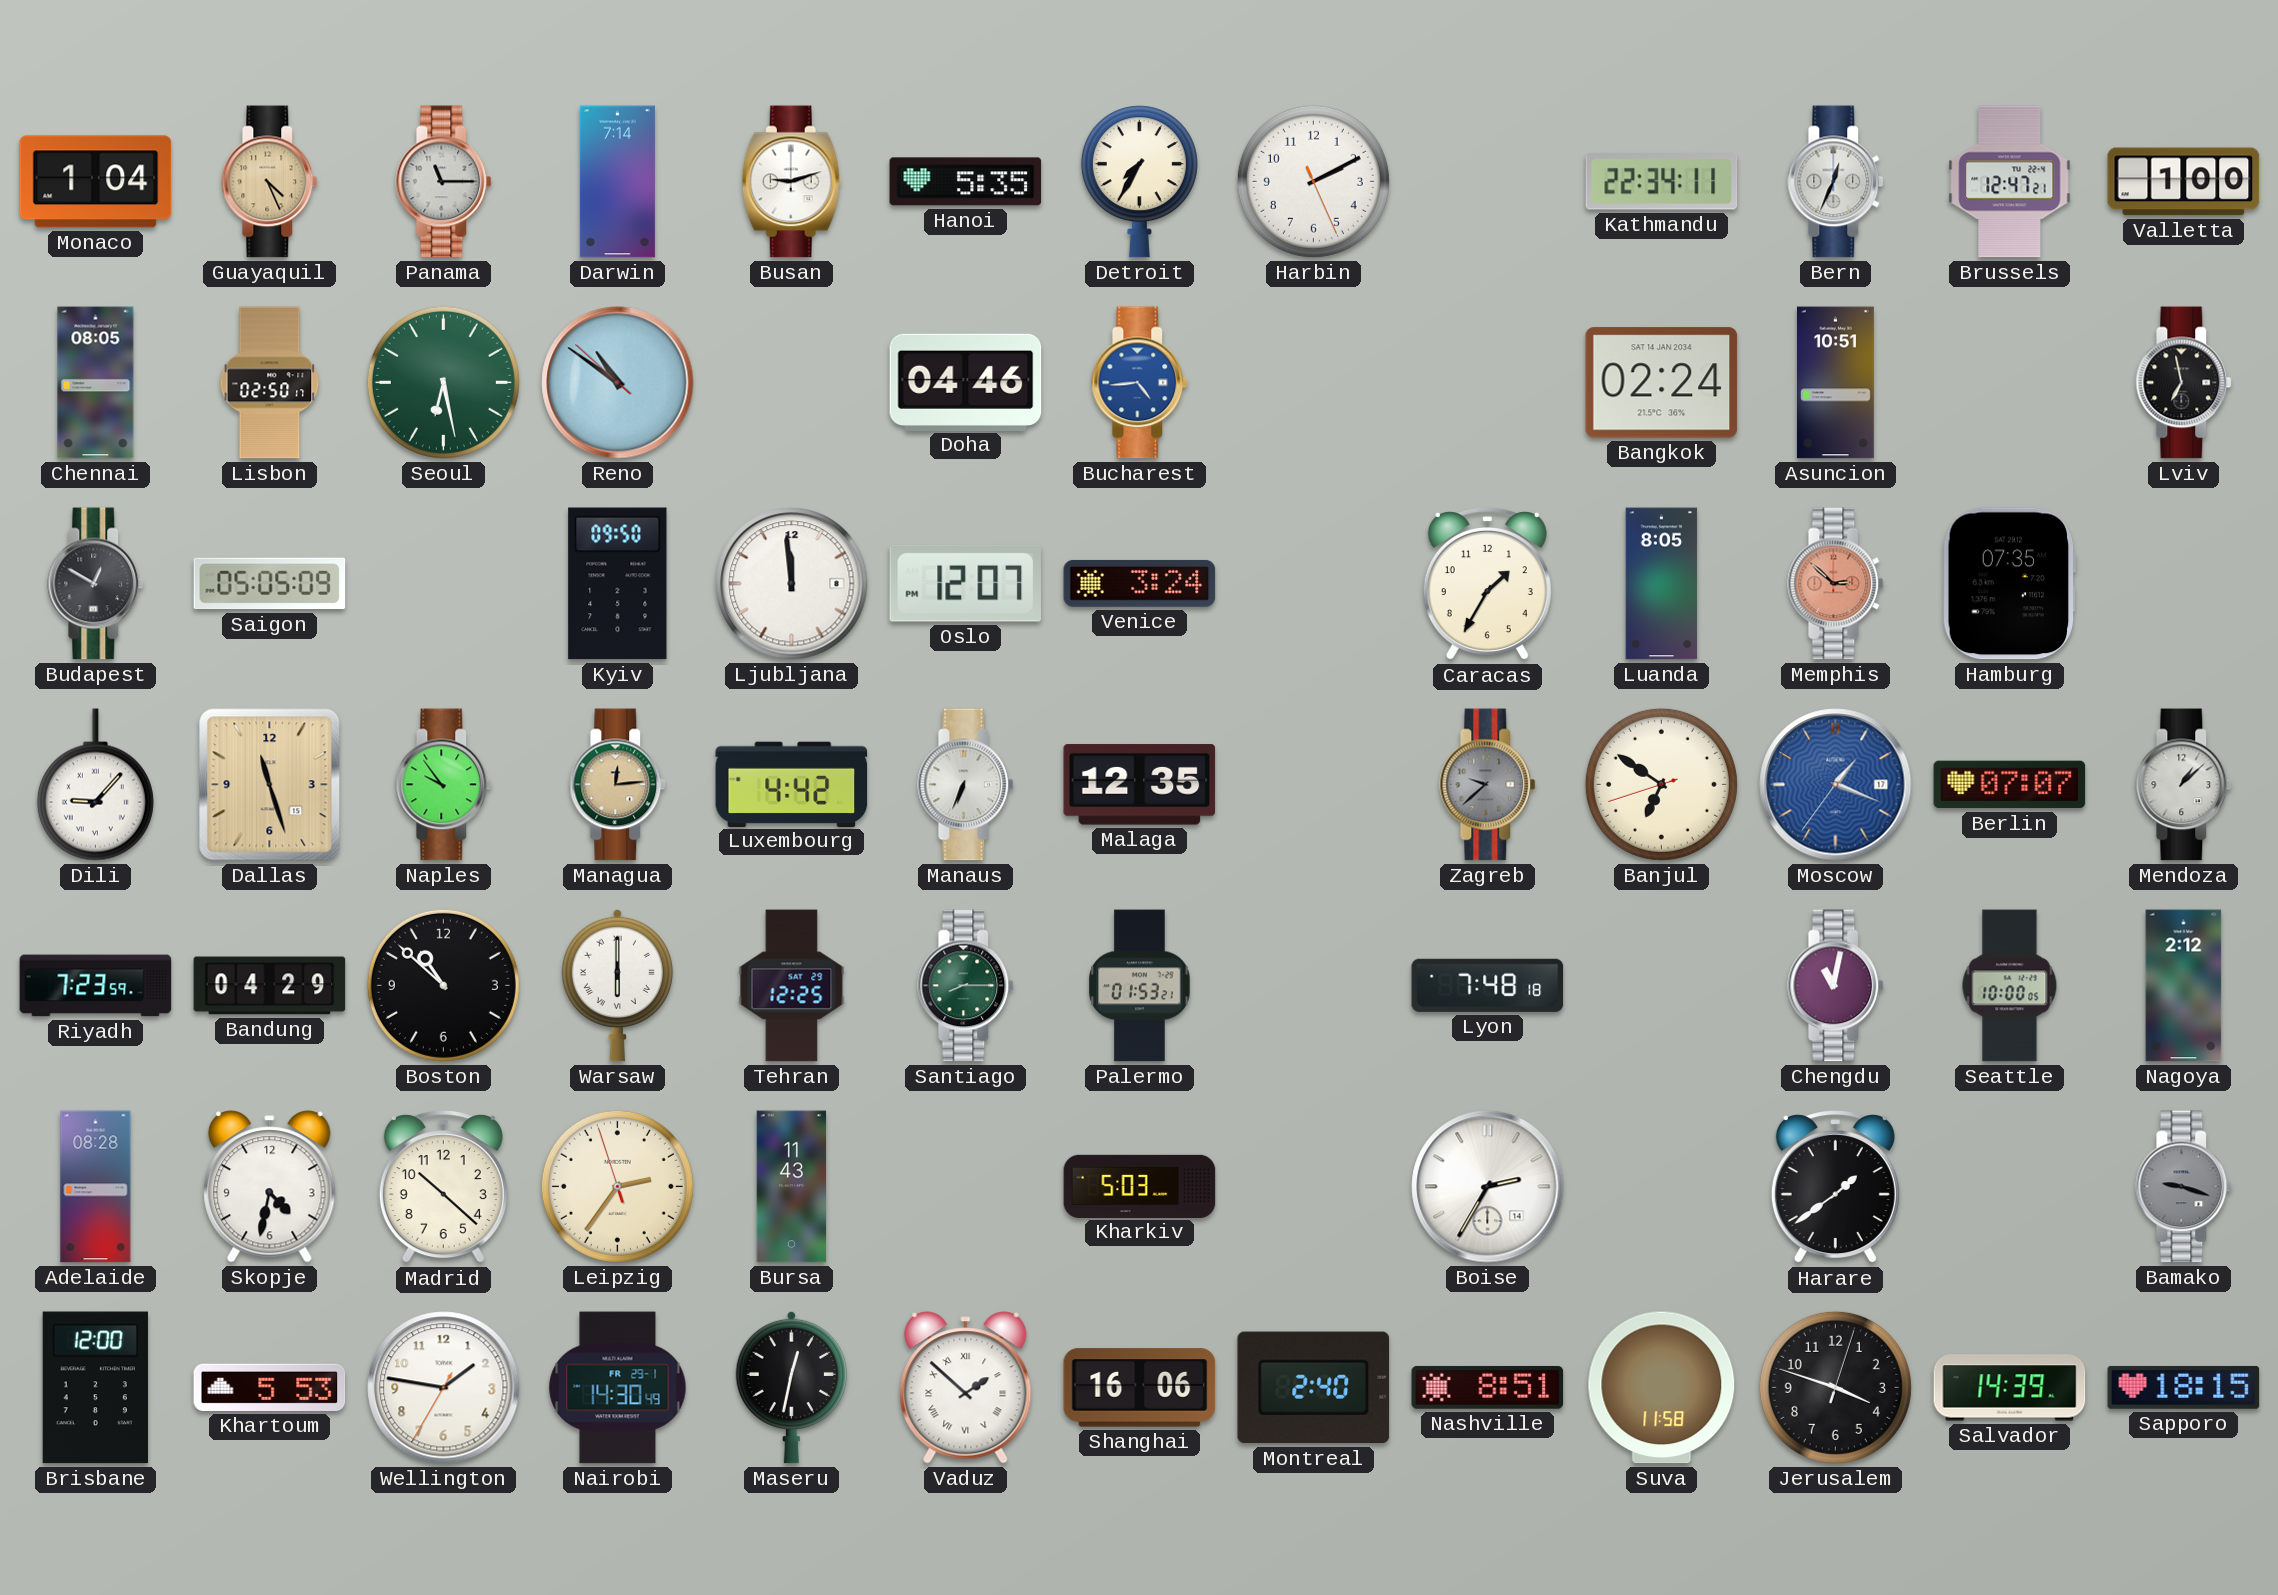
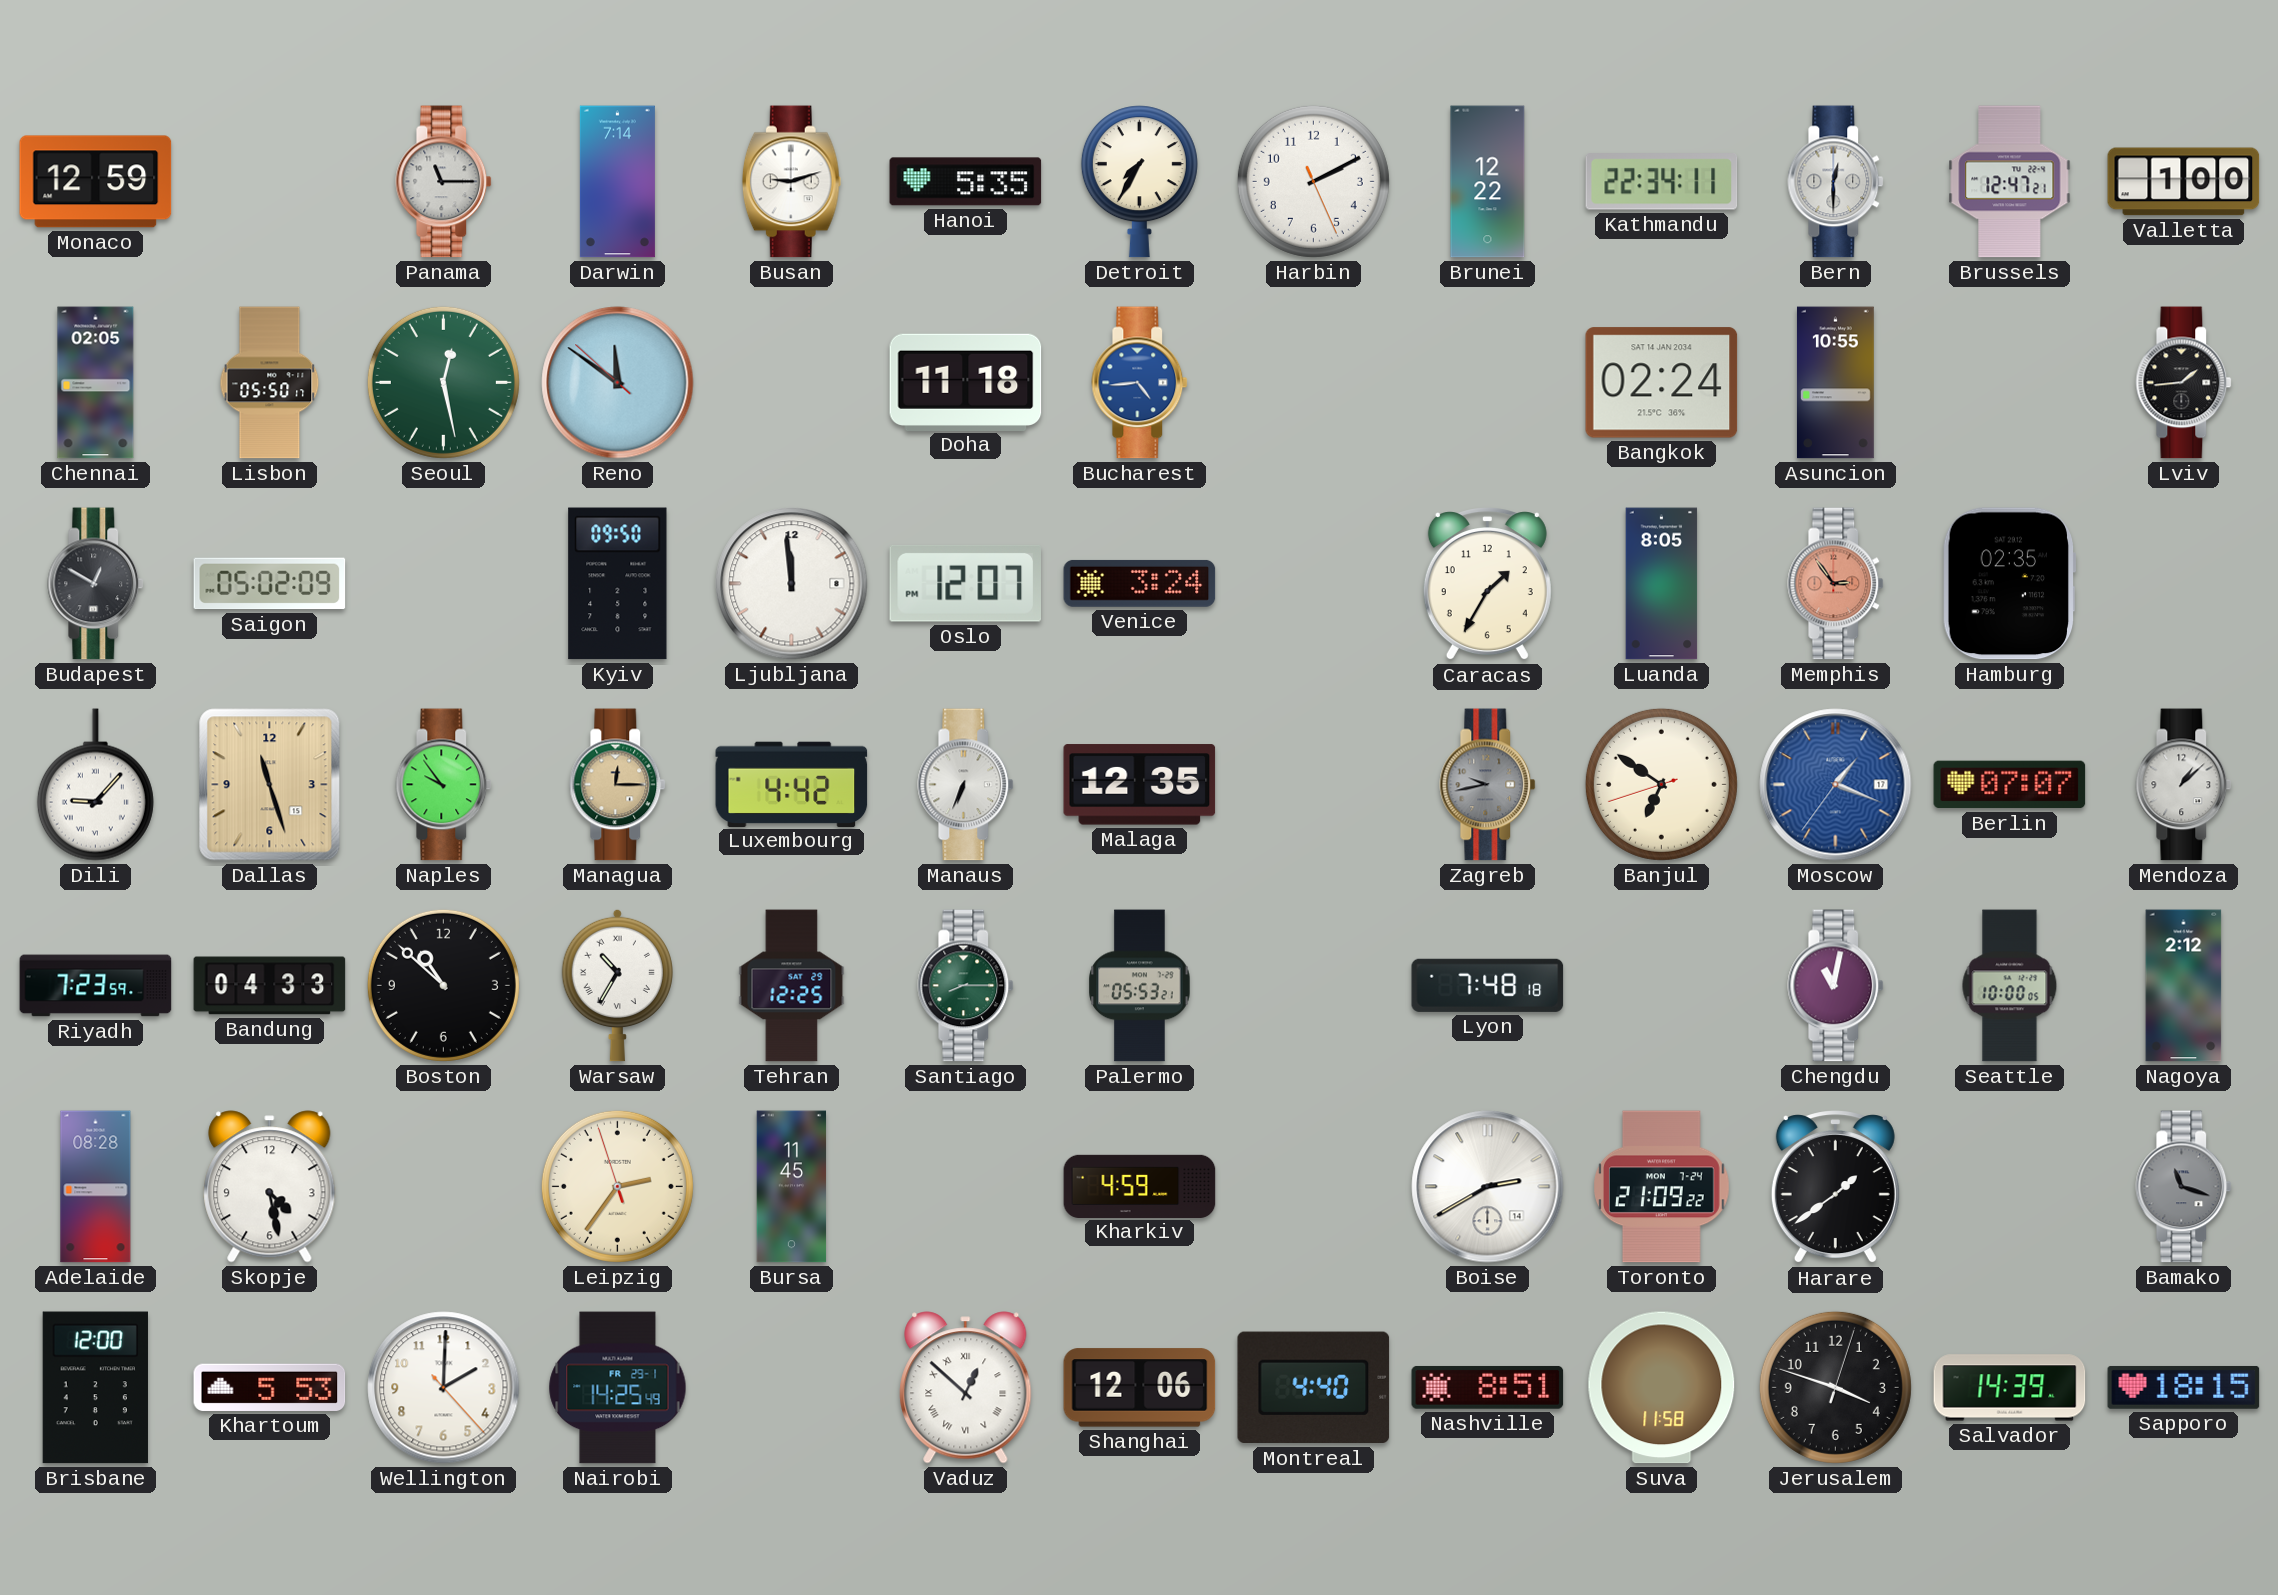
Monaco: 1:04 -> 12:59
Guayaquil: 4:26 -> none
Brunei: none -> 12:22
Bern: 12:34 -> 12:30
Chennai: 08:05 -> 02:05
Lisbon: 02:50 -> 05:50
Seoul: 6:28 -> 12:28
Reno: 10:50 -> 11:50
Doha: 04:46 -> 11:18
Asuncion: 10:51 -> 10:55
Lviv: 6:58 -> 1:44
Saigon: 05:05 -> 05:02
Memphis: 2:52 -> 2:54
Hamburg: 07:35 -> 02:35
Managua: 12:14 -> 12:15
Zagreb: 9:38 -> 9:43
Bandung: 04:29 -> 04:33
Warsaw: 6:00 -> 10:35
Palermo: 01:53 -> 05:53
Skopje: 4:32 -> 4:28
Madrid: 10:22 -> none
Bursa: 11:43 -> 11:45
Kharkiv: 5:03 -> 4:59
Boise: 2:35 -> 2:40
Toronto: none -> 21:09
Bamako: 9:18 -> 11:18
Wellington: 1:46 -> 2:00
Nairobi: 14:30 -> 14:25
Maseru: 12:32 -> none
Vaduz: 1:52 -> 12:52
Shanghai: 16:06 -> 12:06
Montreal: 2:40 -> 4:40
